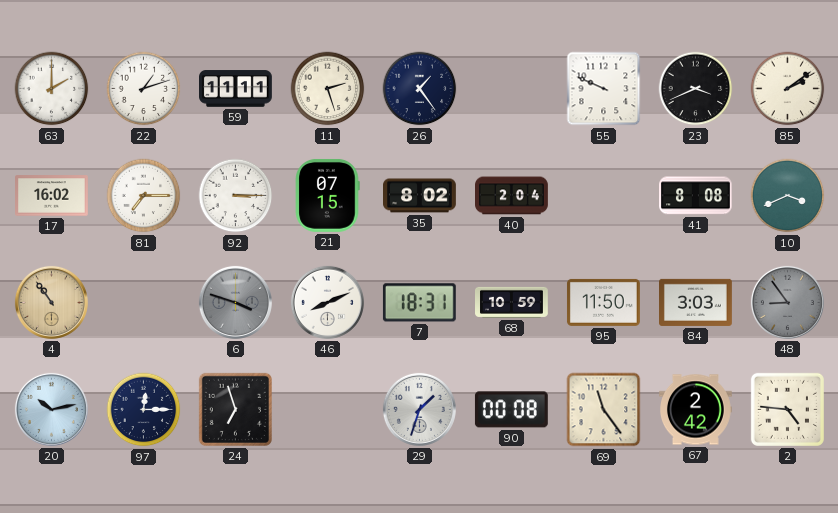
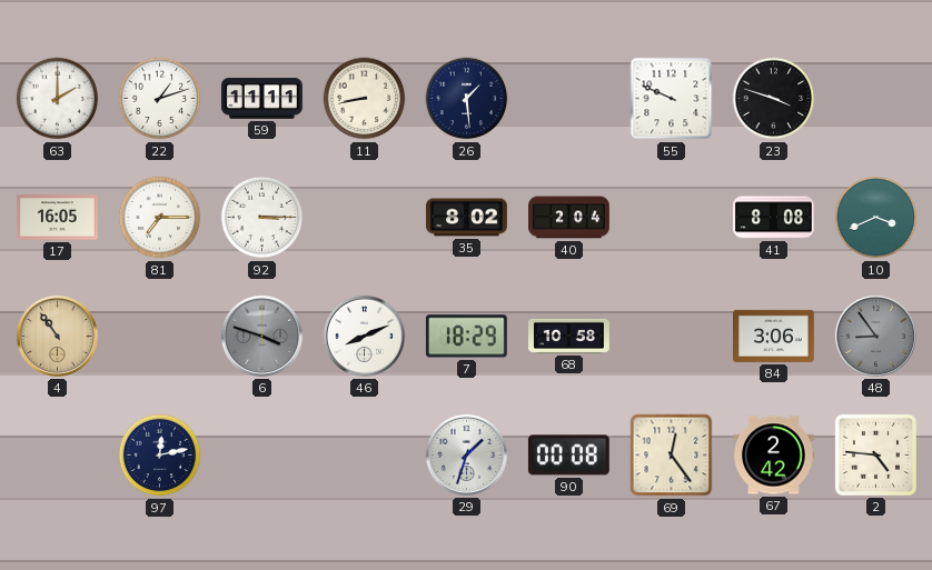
11: 2:27 -> 8:43
26: 1:24 -> 1:29
23: 3:41 -> 3:48
85: 2:09 -> none
17: 16:02 -> 16:05
21: 07:15 -> none
7: 18:31 -> 18:29
68: 10:59 -> 10:58
95: 11:50 -> none
84: 3:03 -> 3:06
20: 10:13 -> none
97: 12:15 -> 12:13
24: 6:57 -> none
69: 11:24 -> 12:24
